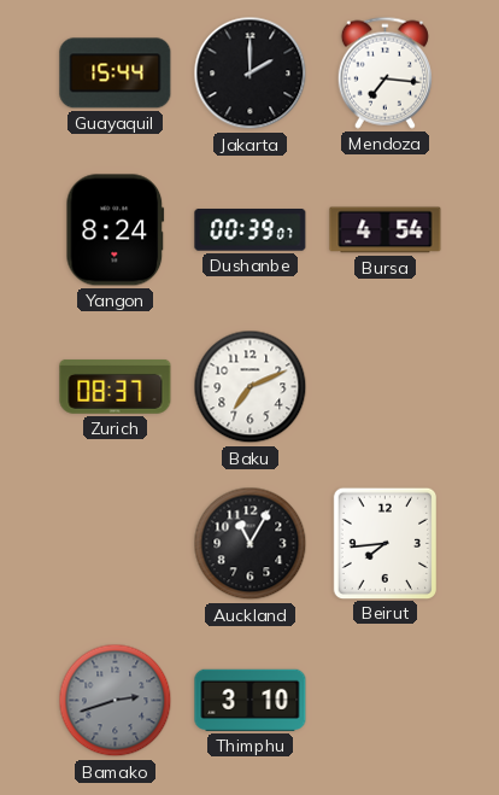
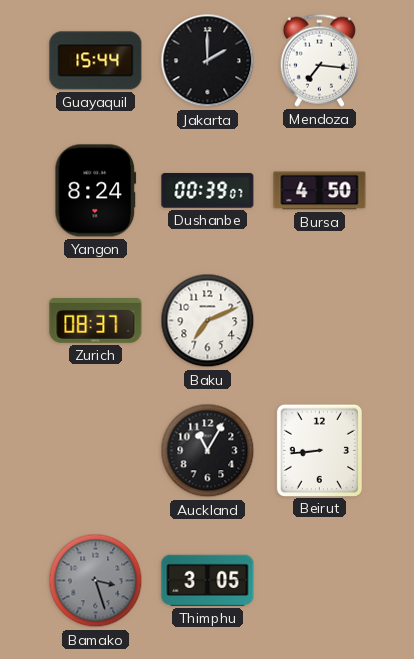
Bursa: 4:54 -> 4:50
Beirut: 7:44 -> 8:44
Bamako: 2:42 -> 3:27
Thimphu: 3:10 -> 3:05
